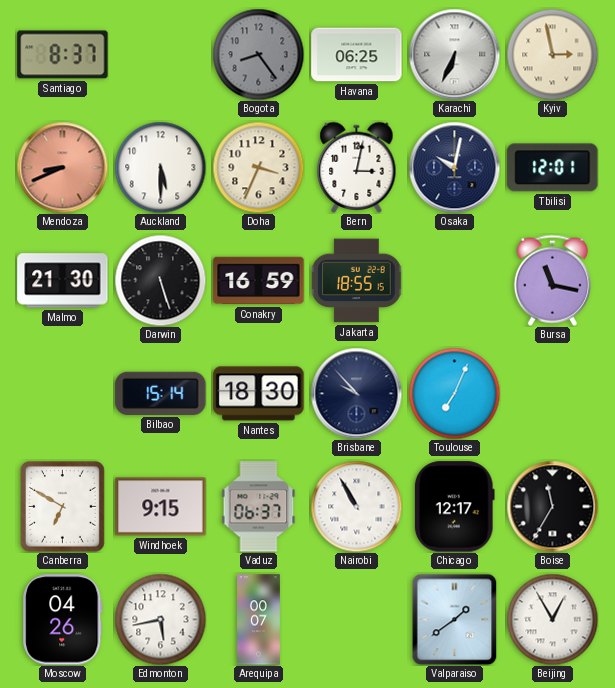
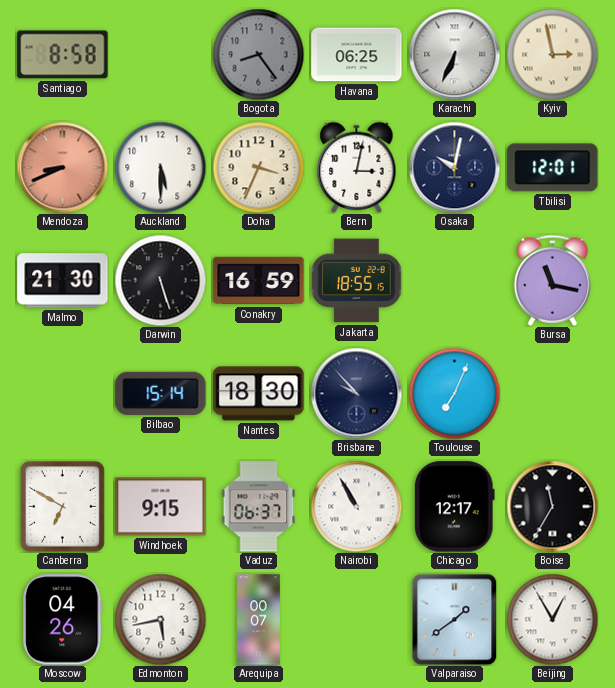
Santiago: 8:37 -> 8:58
